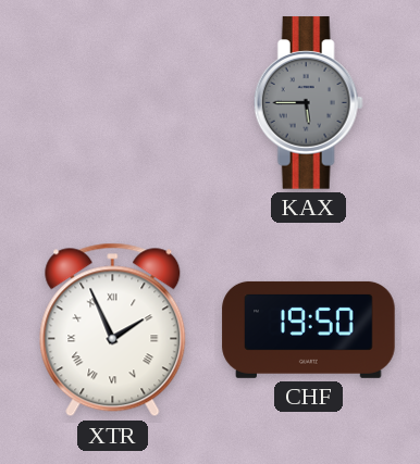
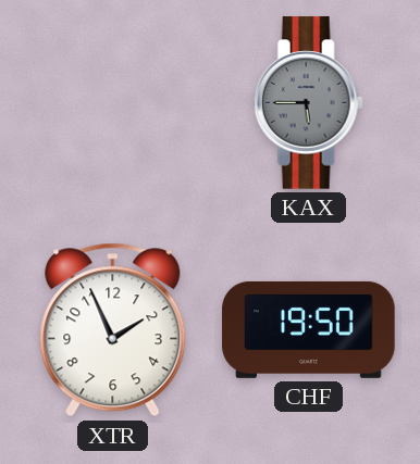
XTR numerals: Roman -> Arabic
